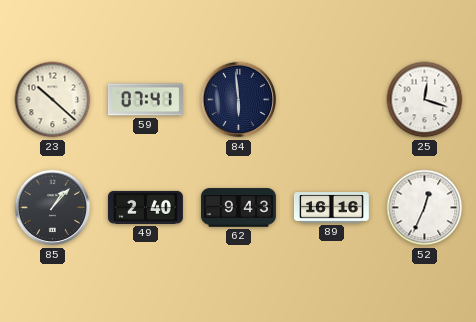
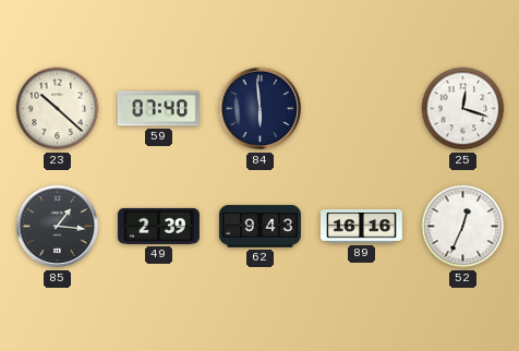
59: 07:41 -> 07:40
85: 1:07 -> 1:16
49: 2:40 -> 2:39
